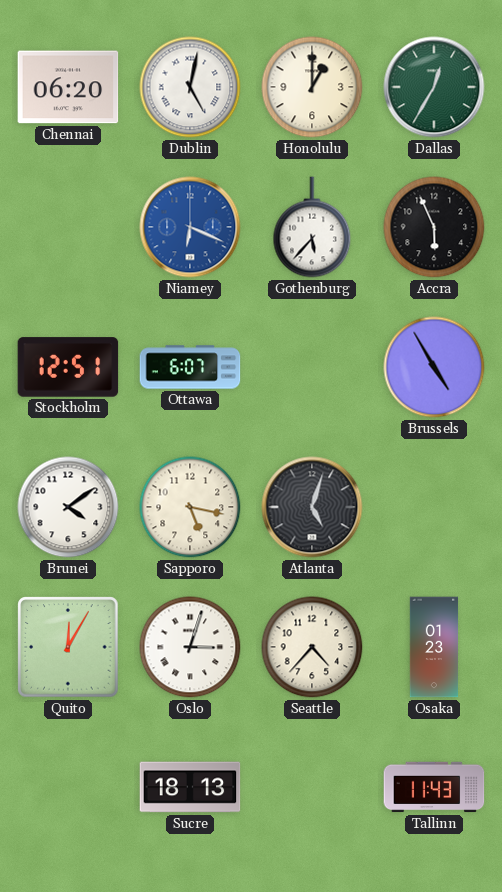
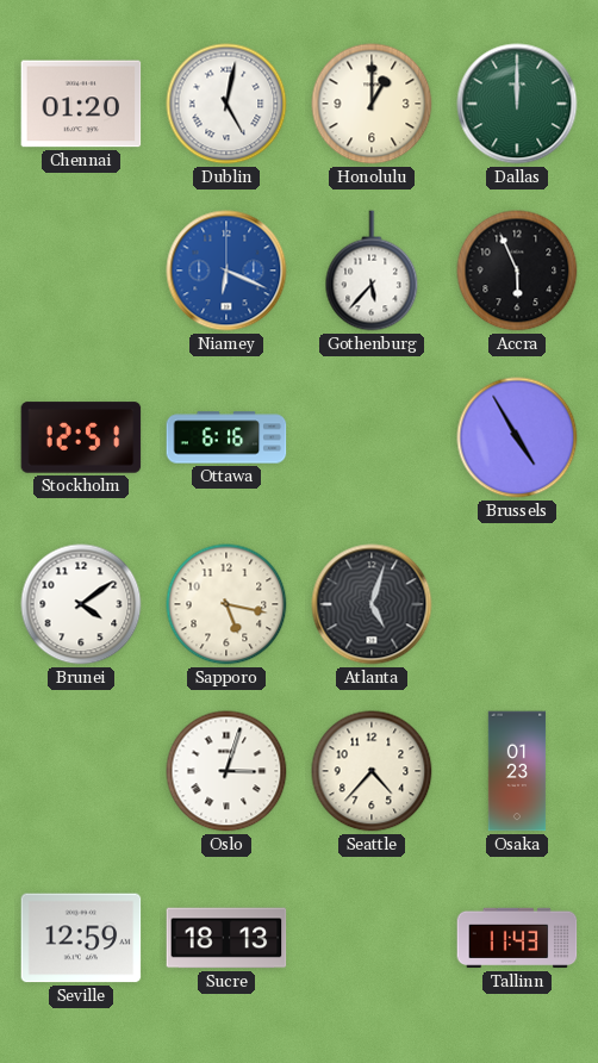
Chennai: 06:20 -> 01:20
Dallas: 12:35 -> 12:00
Ottawa: 6:07 -> 6:16
Quito: 12:05 -> none
Seville: none -> 12:59
